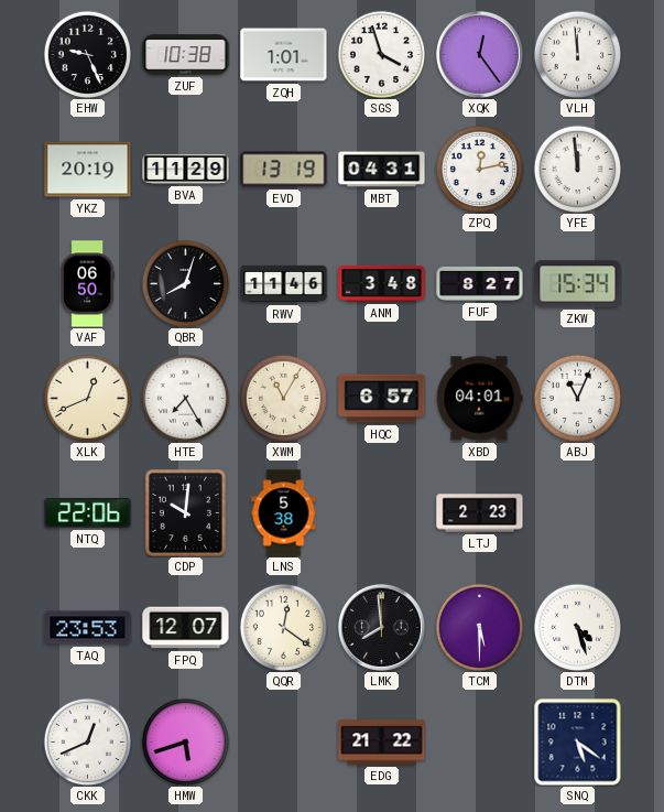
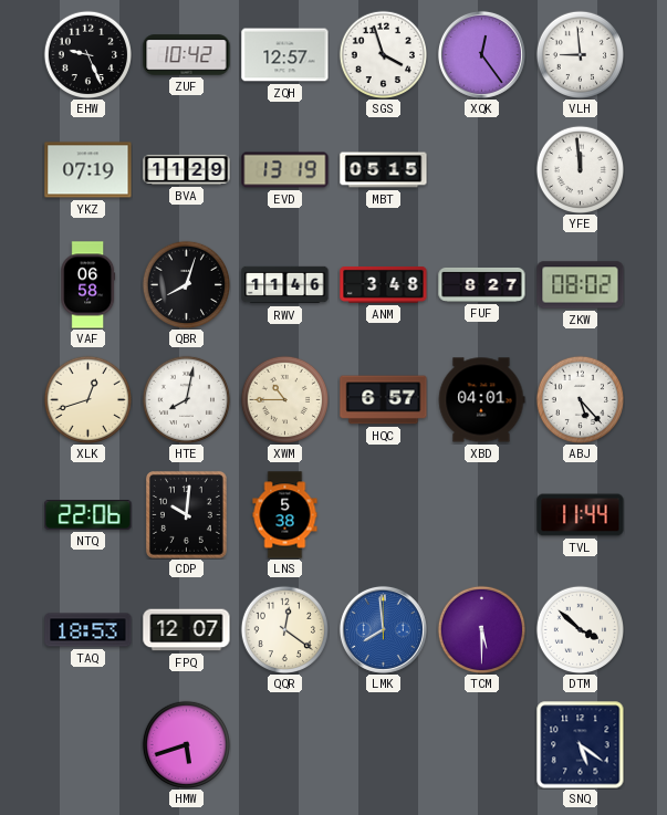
ZUF: 10:38 -> 10:42
ZQH: 1:01 -> 12:57
VLH: 11:59 -> 8:59
YKZ: 20:19 -> 07:19
MBT: 04:31 -> 05:15
ZPQ: 12:13 -> none
VAF: 06:50 -> 06:58
ZKW: 15:34 -> 08:02
XLK: 12:41 -> 12:42
HTE: 7:25 -> 8:02
XWM: 11:05 -> 10:45
ABJ: 11:04 -> 5:23
LTJ: 2:23 -> none
TVL: none -> 11:44
TAQ: 23:53 -> 18:53
LMK dial: black -> blue
DTM: 4:27 -> 3:52
CKK: 12:41 -> none
EDG: 21:22 -> none
